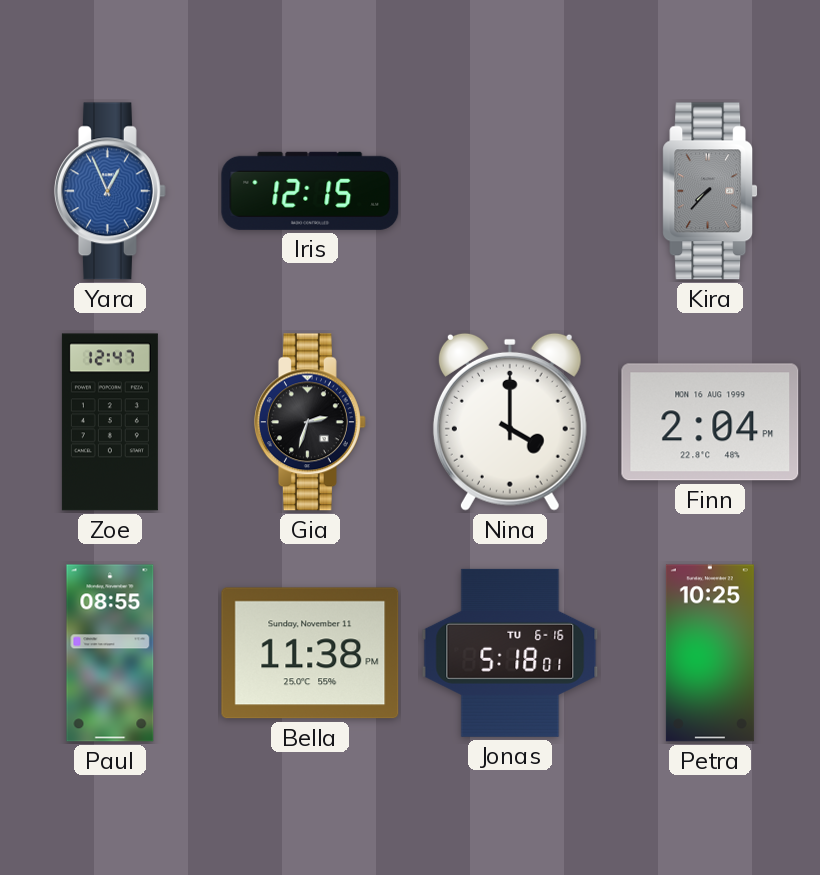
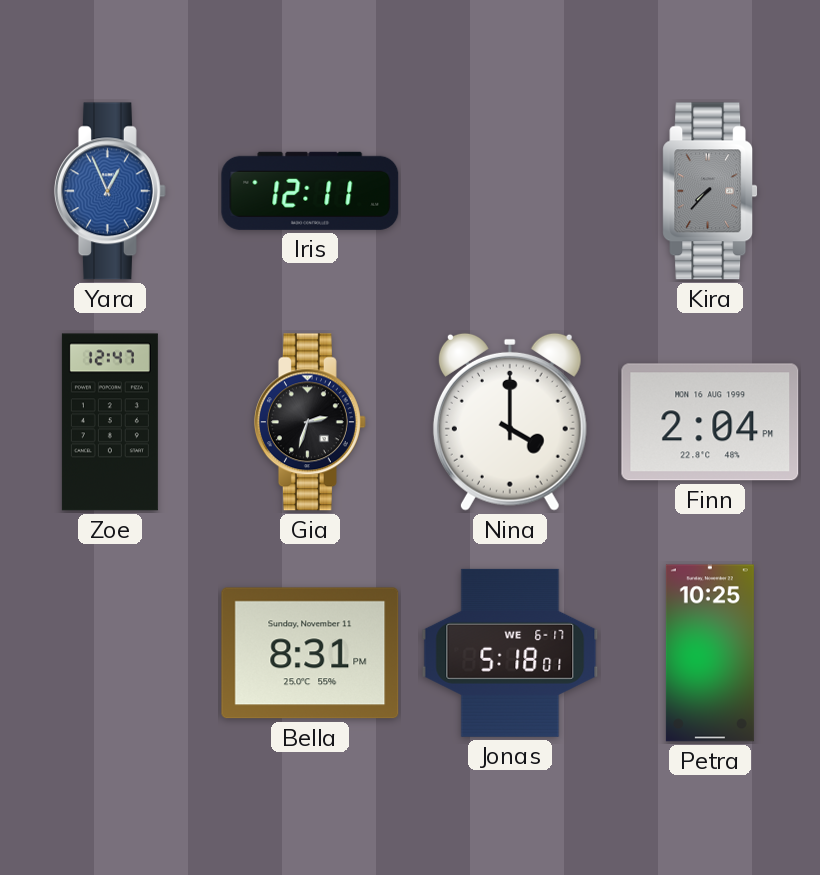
Iris: 12:15 -> 12:11
Paul: 08:55 -> none
Bella: 11:38 -> 8:31
Jonas date: TU 6-16 -> WE 6-17
